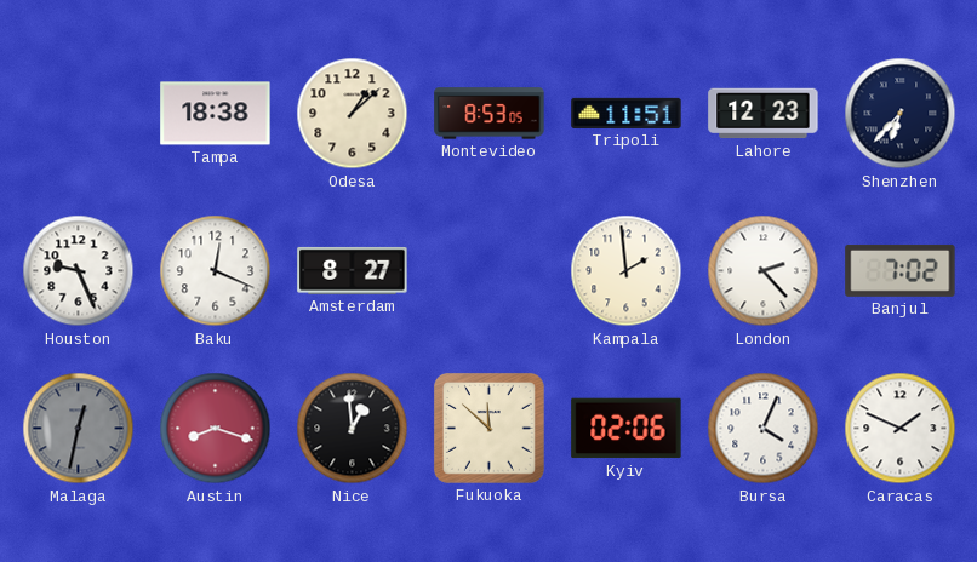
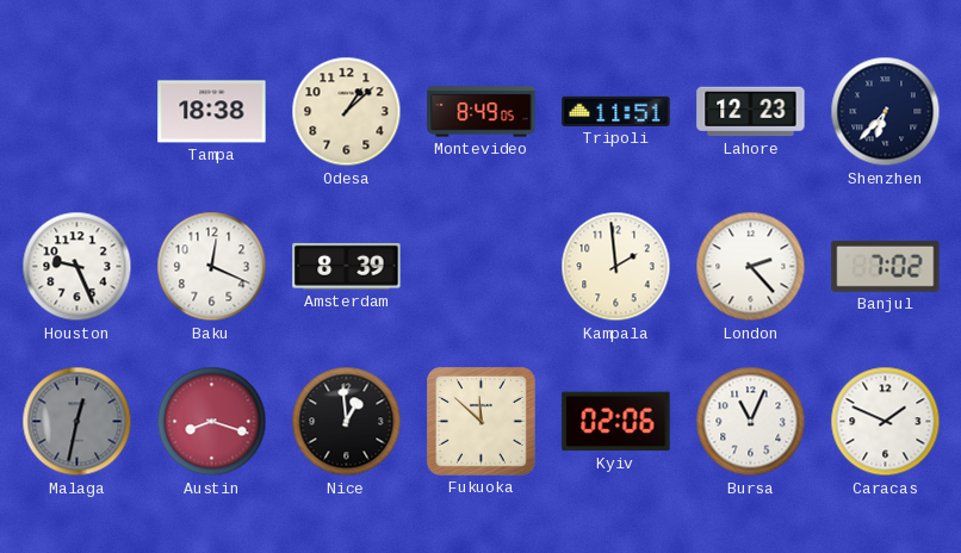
Montevideo: 8:53 -> 8:49
Amsterdam: 8:27 -> 8:39
Bursa: 4:04 -> 11:04
